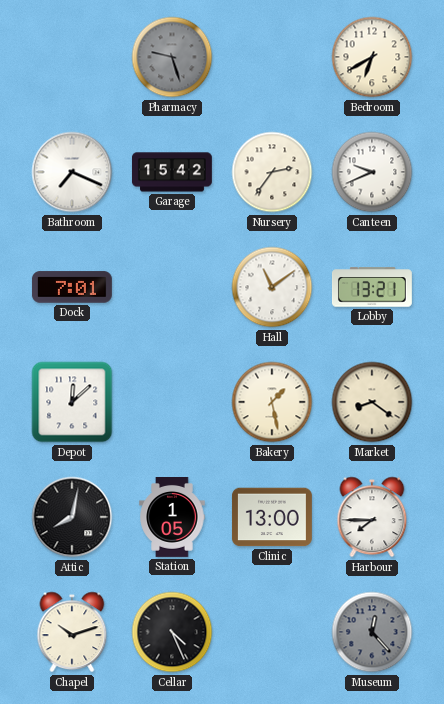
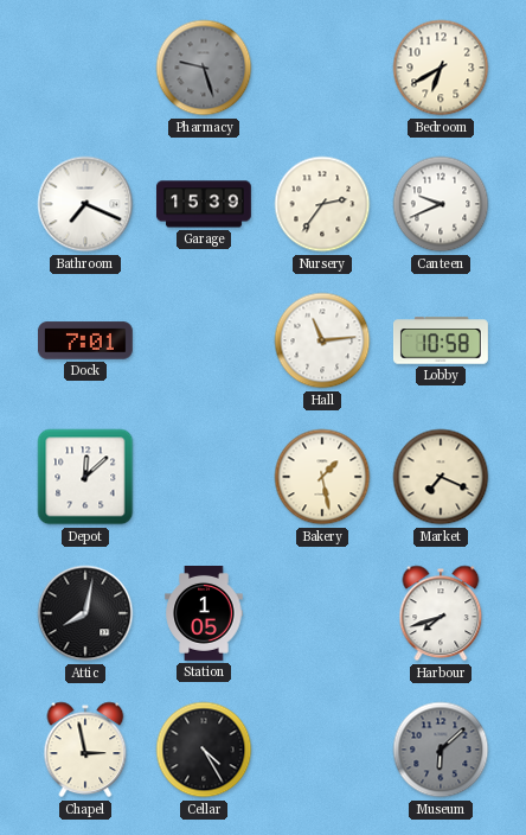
Garage: 15:42 -> 15:39
Hall: 11:09 -> 11:14
Lobby: 13:21 -> 10:58
Market: 8:21 -> 7:19
Clinic: 13:00 -> none
Harbour: 7:45 -> 7:42
Chapel: 10:12 -> 2:58
Cellar: 4:26 -> 4:25
Museum: 12:23 -> 6:08
